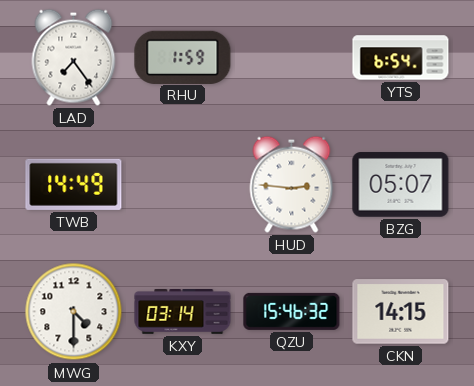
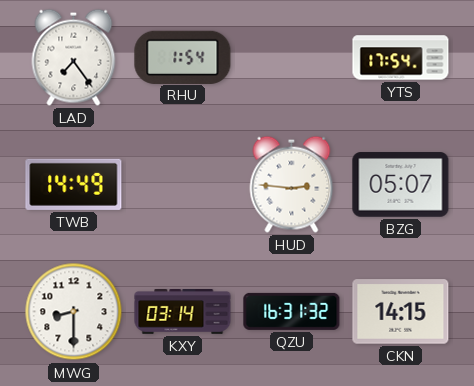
RHU: 1:59 -> 1:54
YTS: 6:54 -> 17:54
MWG: 4:30 -> 8:30
QZU: 15:46 -> 16:31
